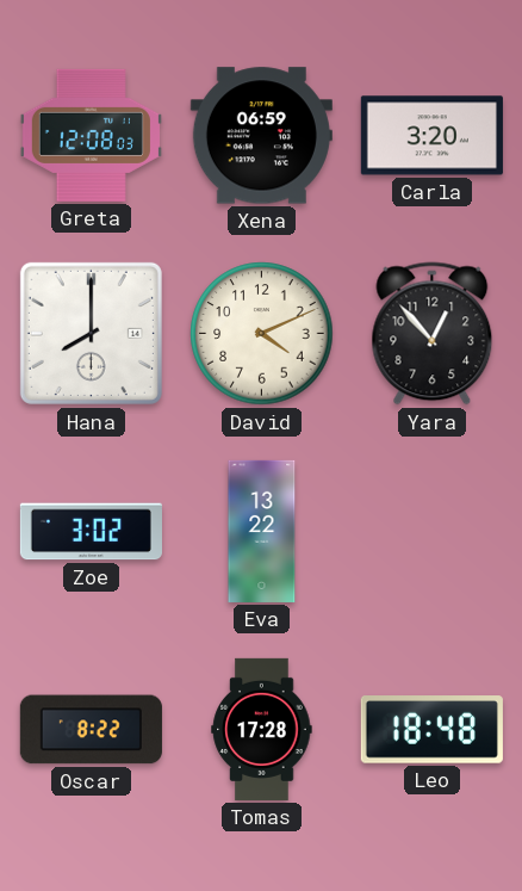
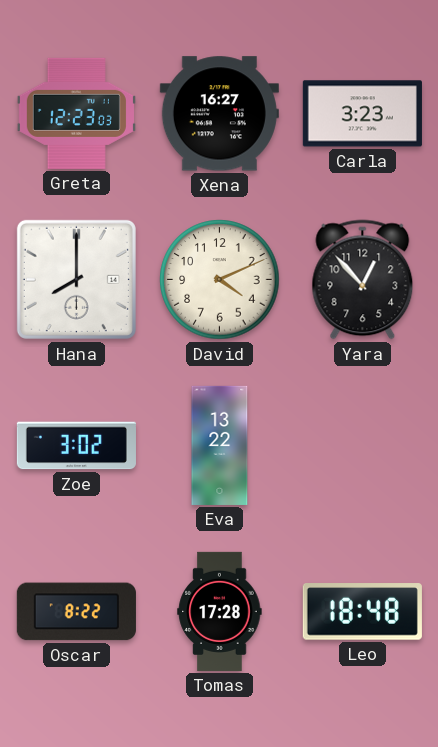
Greta: 12:08 -> 12:23
Xena: 06:59 -> 16:27
Carla: 3:20 -> 3:23
